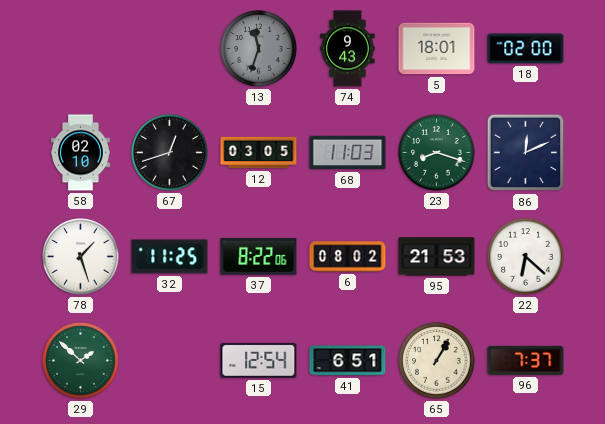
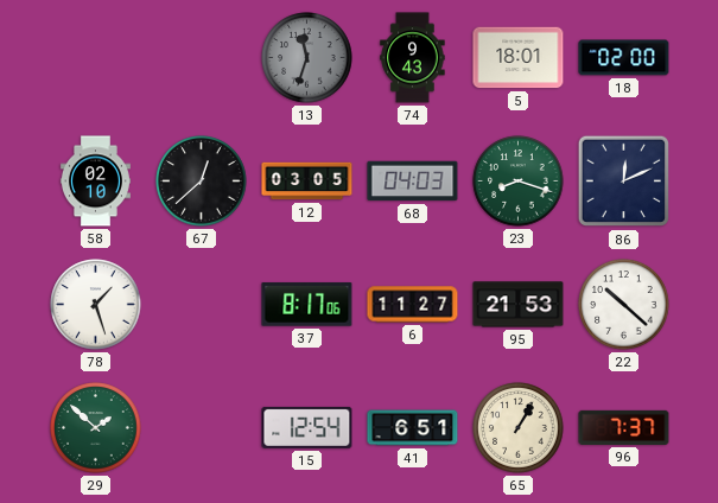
67: 12:42 -> 12:38
68: 11:03 -> 04:03
32: 11:25 -> none
37: 8:22 -> 8:17
6: 08:02 -> 11:27
22: 6:22 -> 10:22
